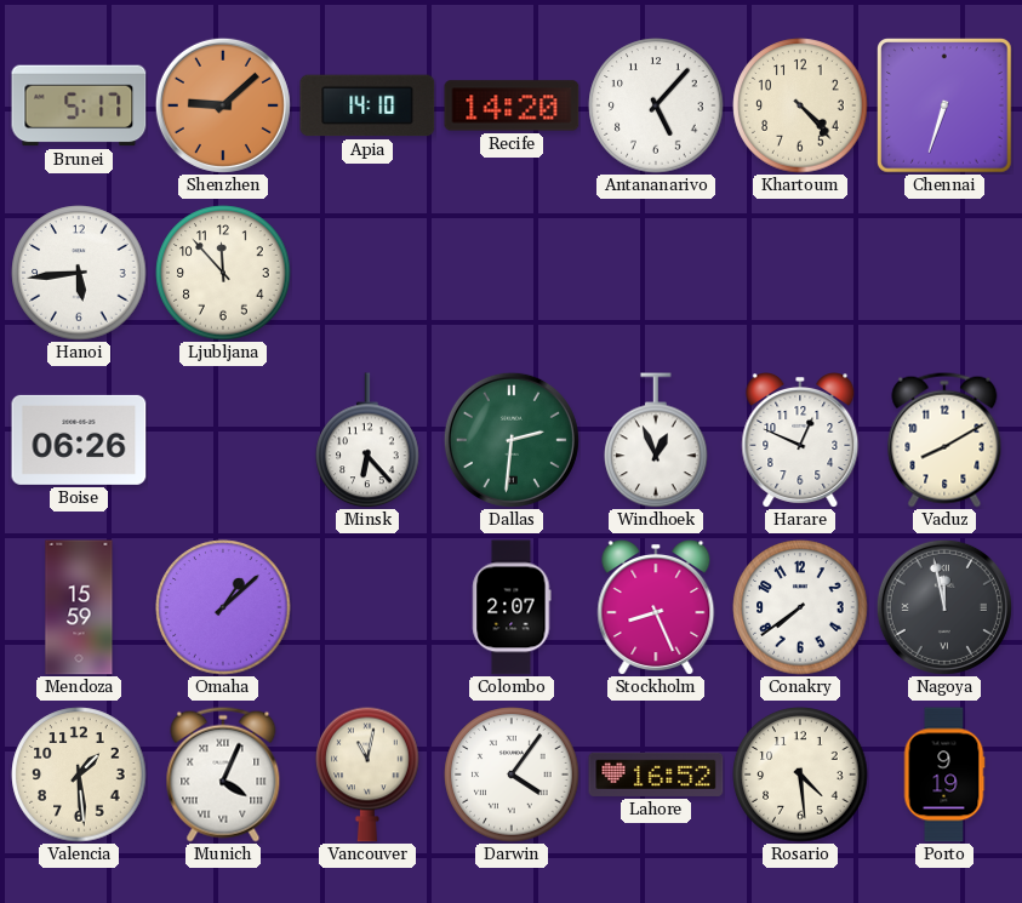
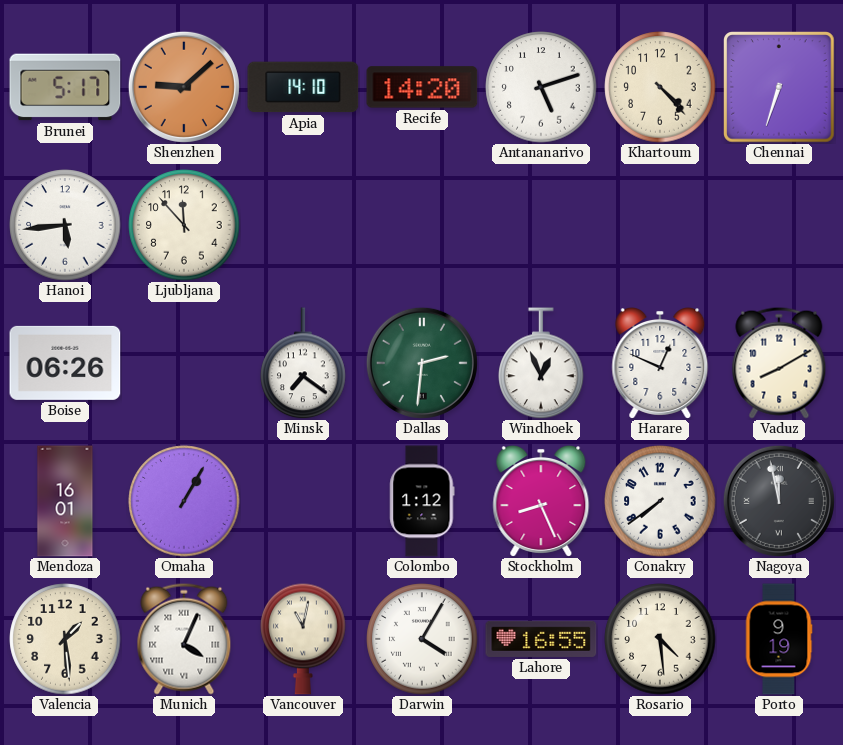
Antananarivo: 5:07 -> 5:12
Minsk: 6:23 -> 7:21
Mendoza: 15:59 -> 16:01
Omaha: 1:08 -> 1:05
Colombo: 2:07 -> 1:12
Darwin: 4:06 -> 4:05
Lahore: 16:52 -> 16:55
